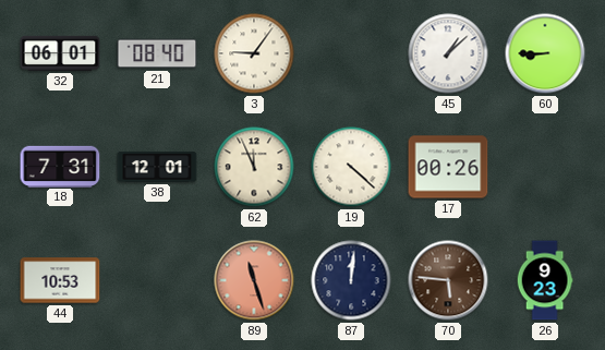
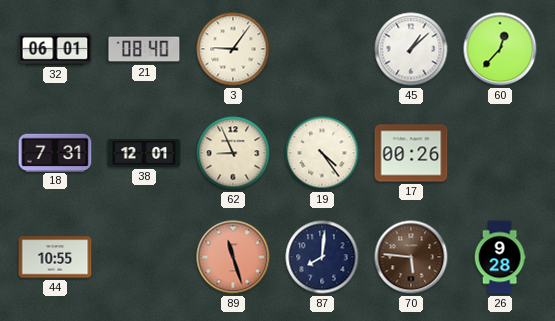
60: 8:45 -> 12:37
62: 11:56 -> 8:56
19: 4:22 -> 4:24
44: 10:53 -> 10:55
87: 12:01 -> 8:01
26: 9:23 -> 9:28
